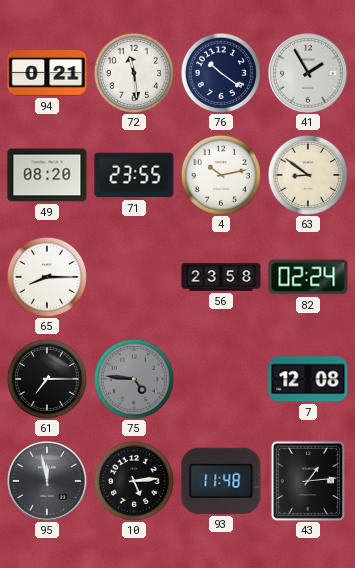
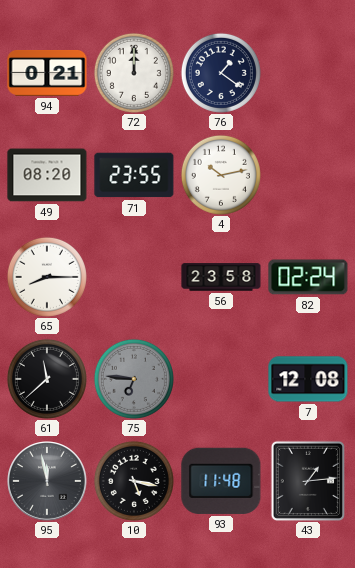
72: 11:29 -> 12:00
76: 10:21 -> 1:21
41: 1:55 -> none
63: 8:51 -> none
61: 7:15 -> 11:38
75: 4:46 -> 6:46
10: 5:14 -> 5:17
